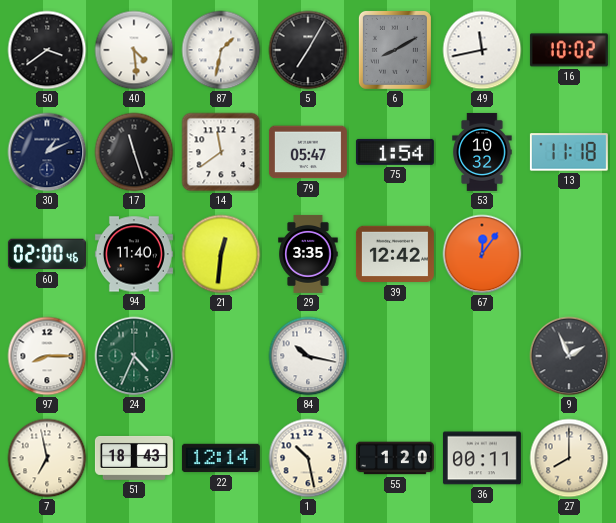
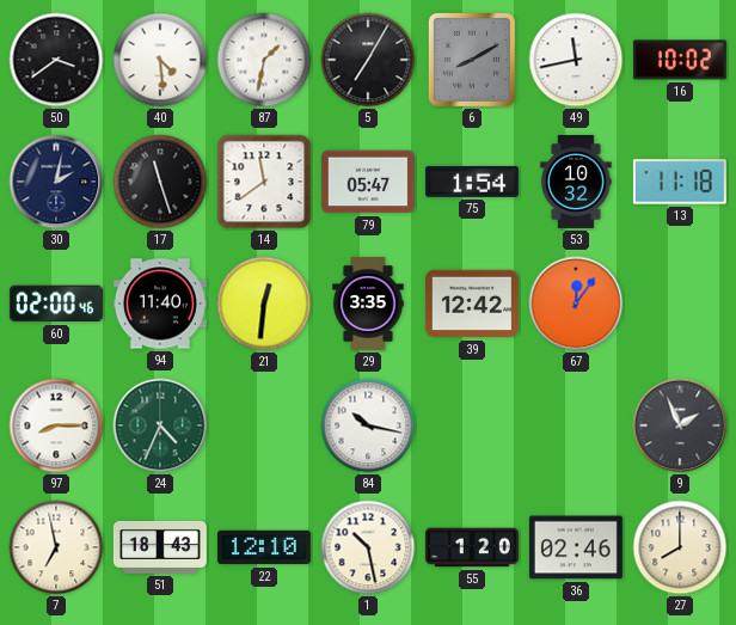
30: 1:11 -> 2:02
22: 12:14 -> 12:10
36: 00:11 -> 02:46
